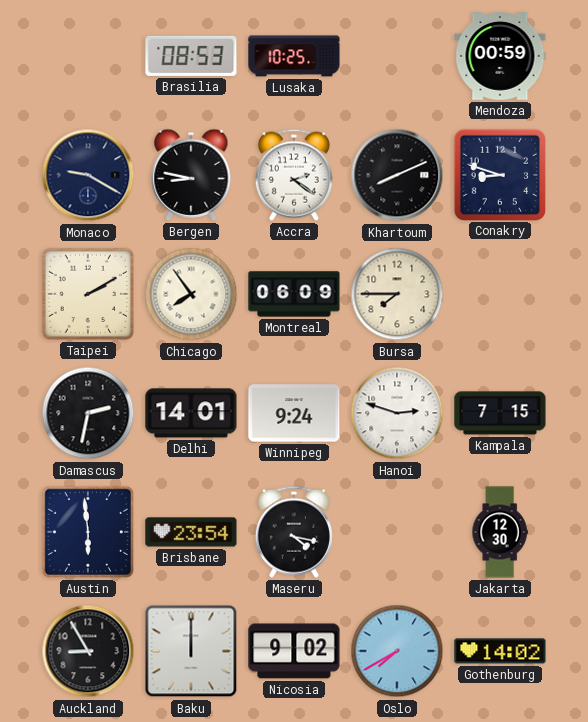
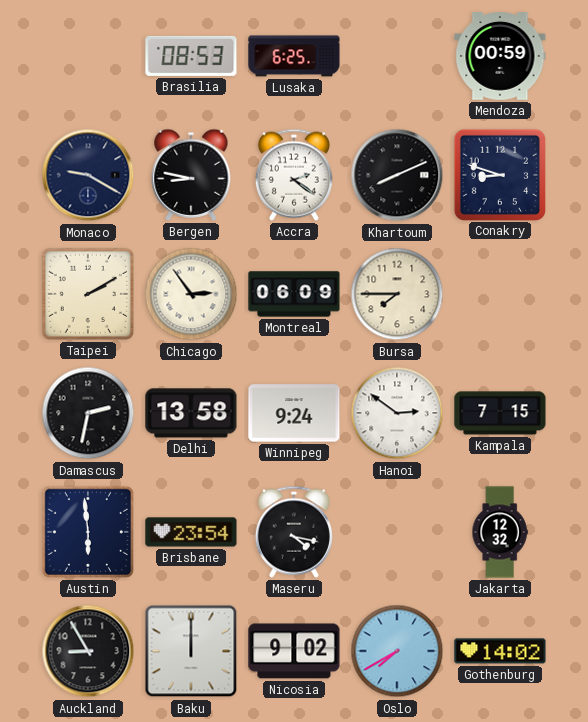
Lusaka: 10:25 -> 6:25
Chicago: 7:54 -> 2:54
Delhi: 14:01 -> 13:58
Hanoi: 2:48 -> 2:51
Jakarta: 12:30 -> 12:32
